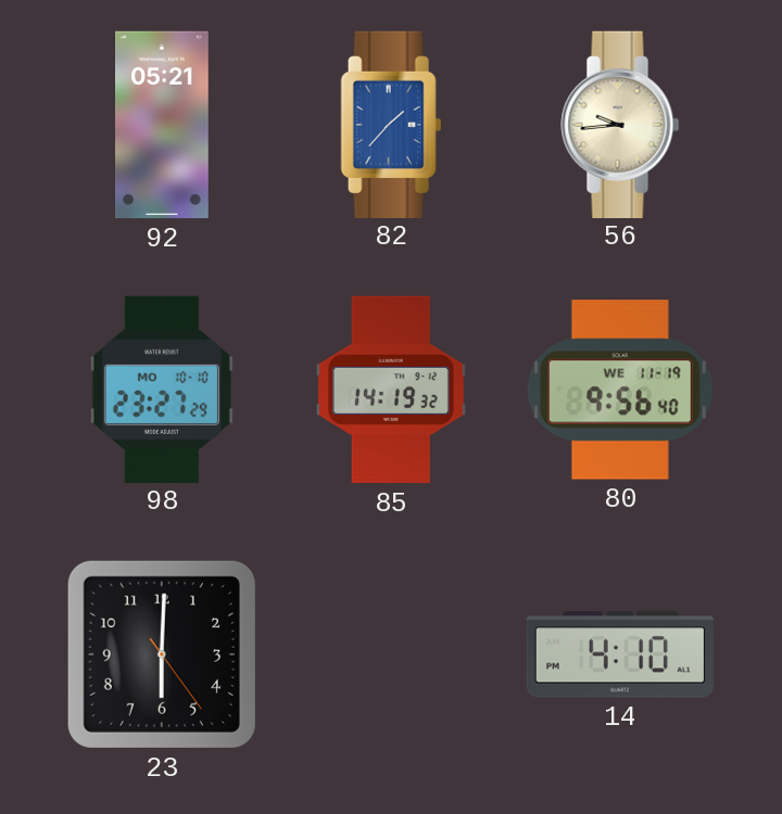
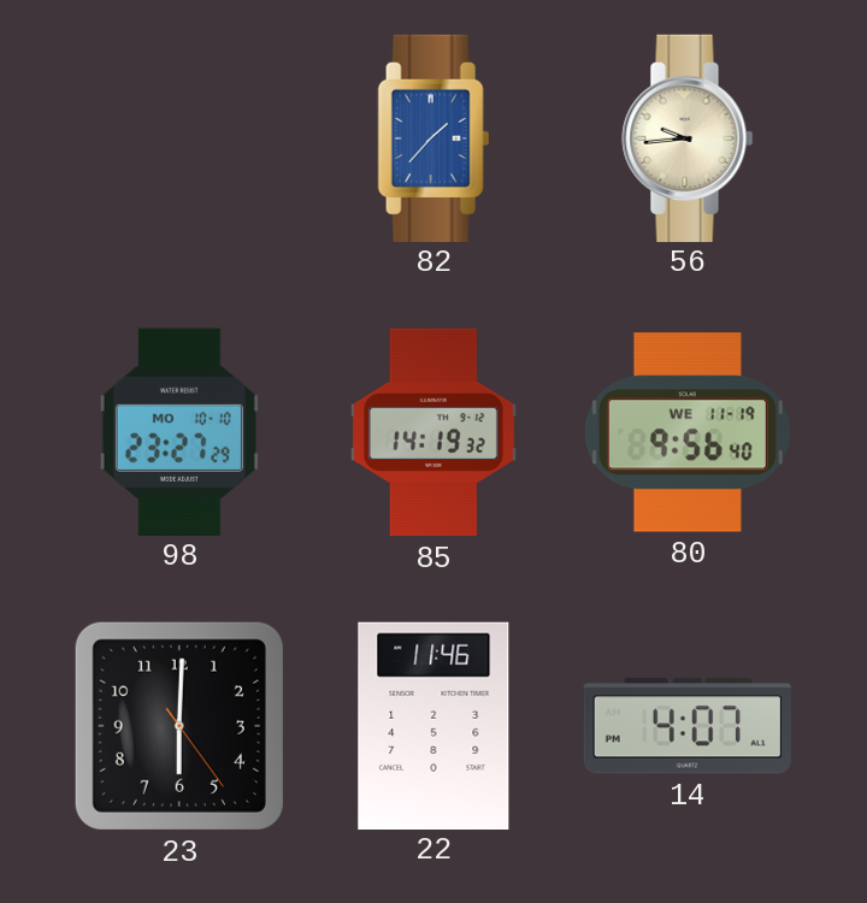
92: 05:21 -> none
22: none -> 11:46
14: 4:10 -> 4:07
